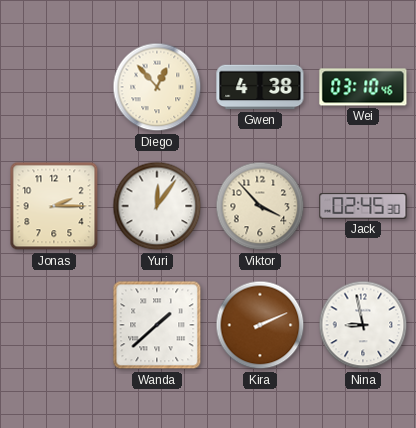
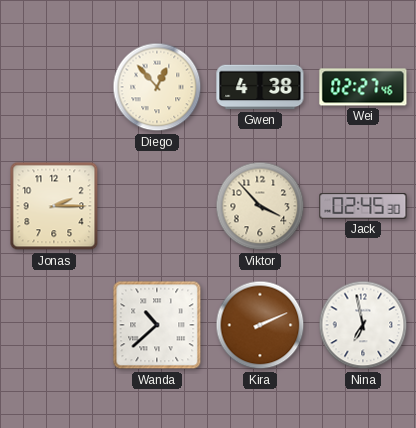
Wei: 03:10 -> 02:27
Yuri: 12:06 -> none
Wanda: 1:38 -> 10:38
Nina: 8:58 -> 6:58
